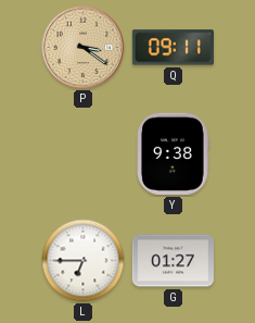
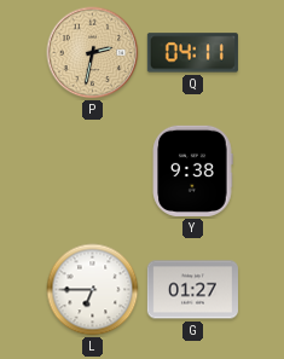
P: 3:21 -> 2:32
Q: 09:11 -> 04:11
